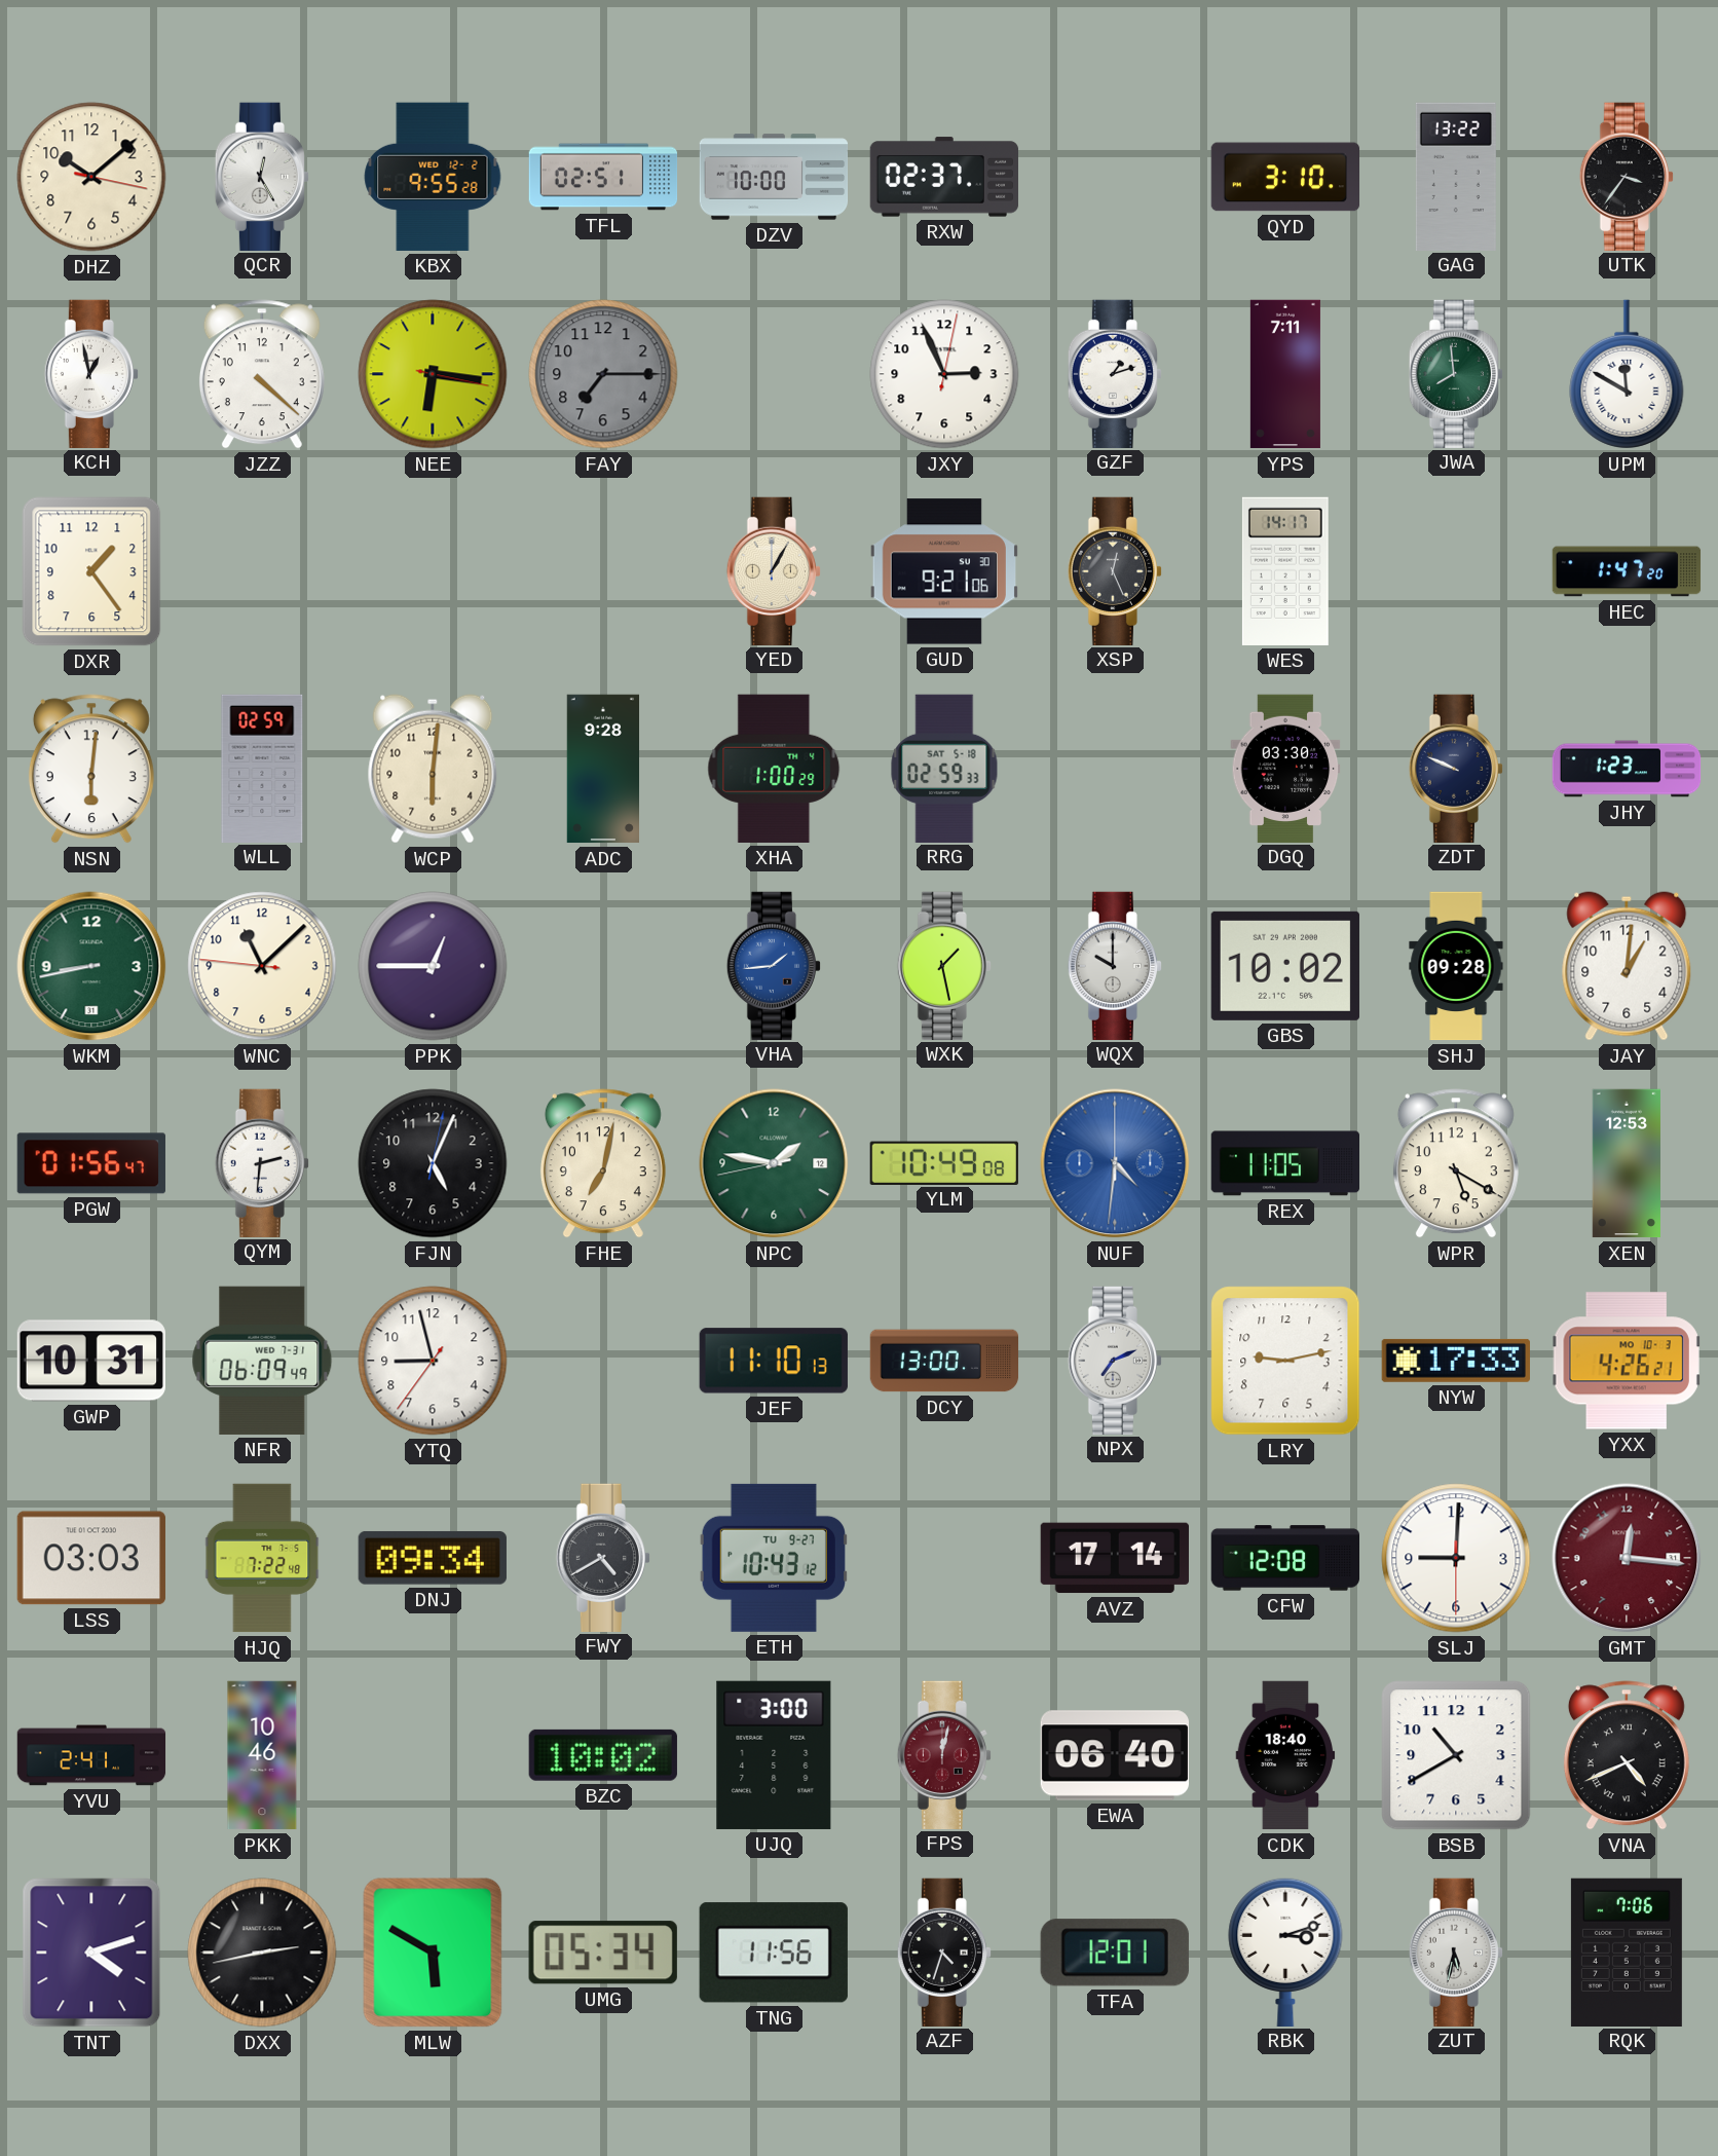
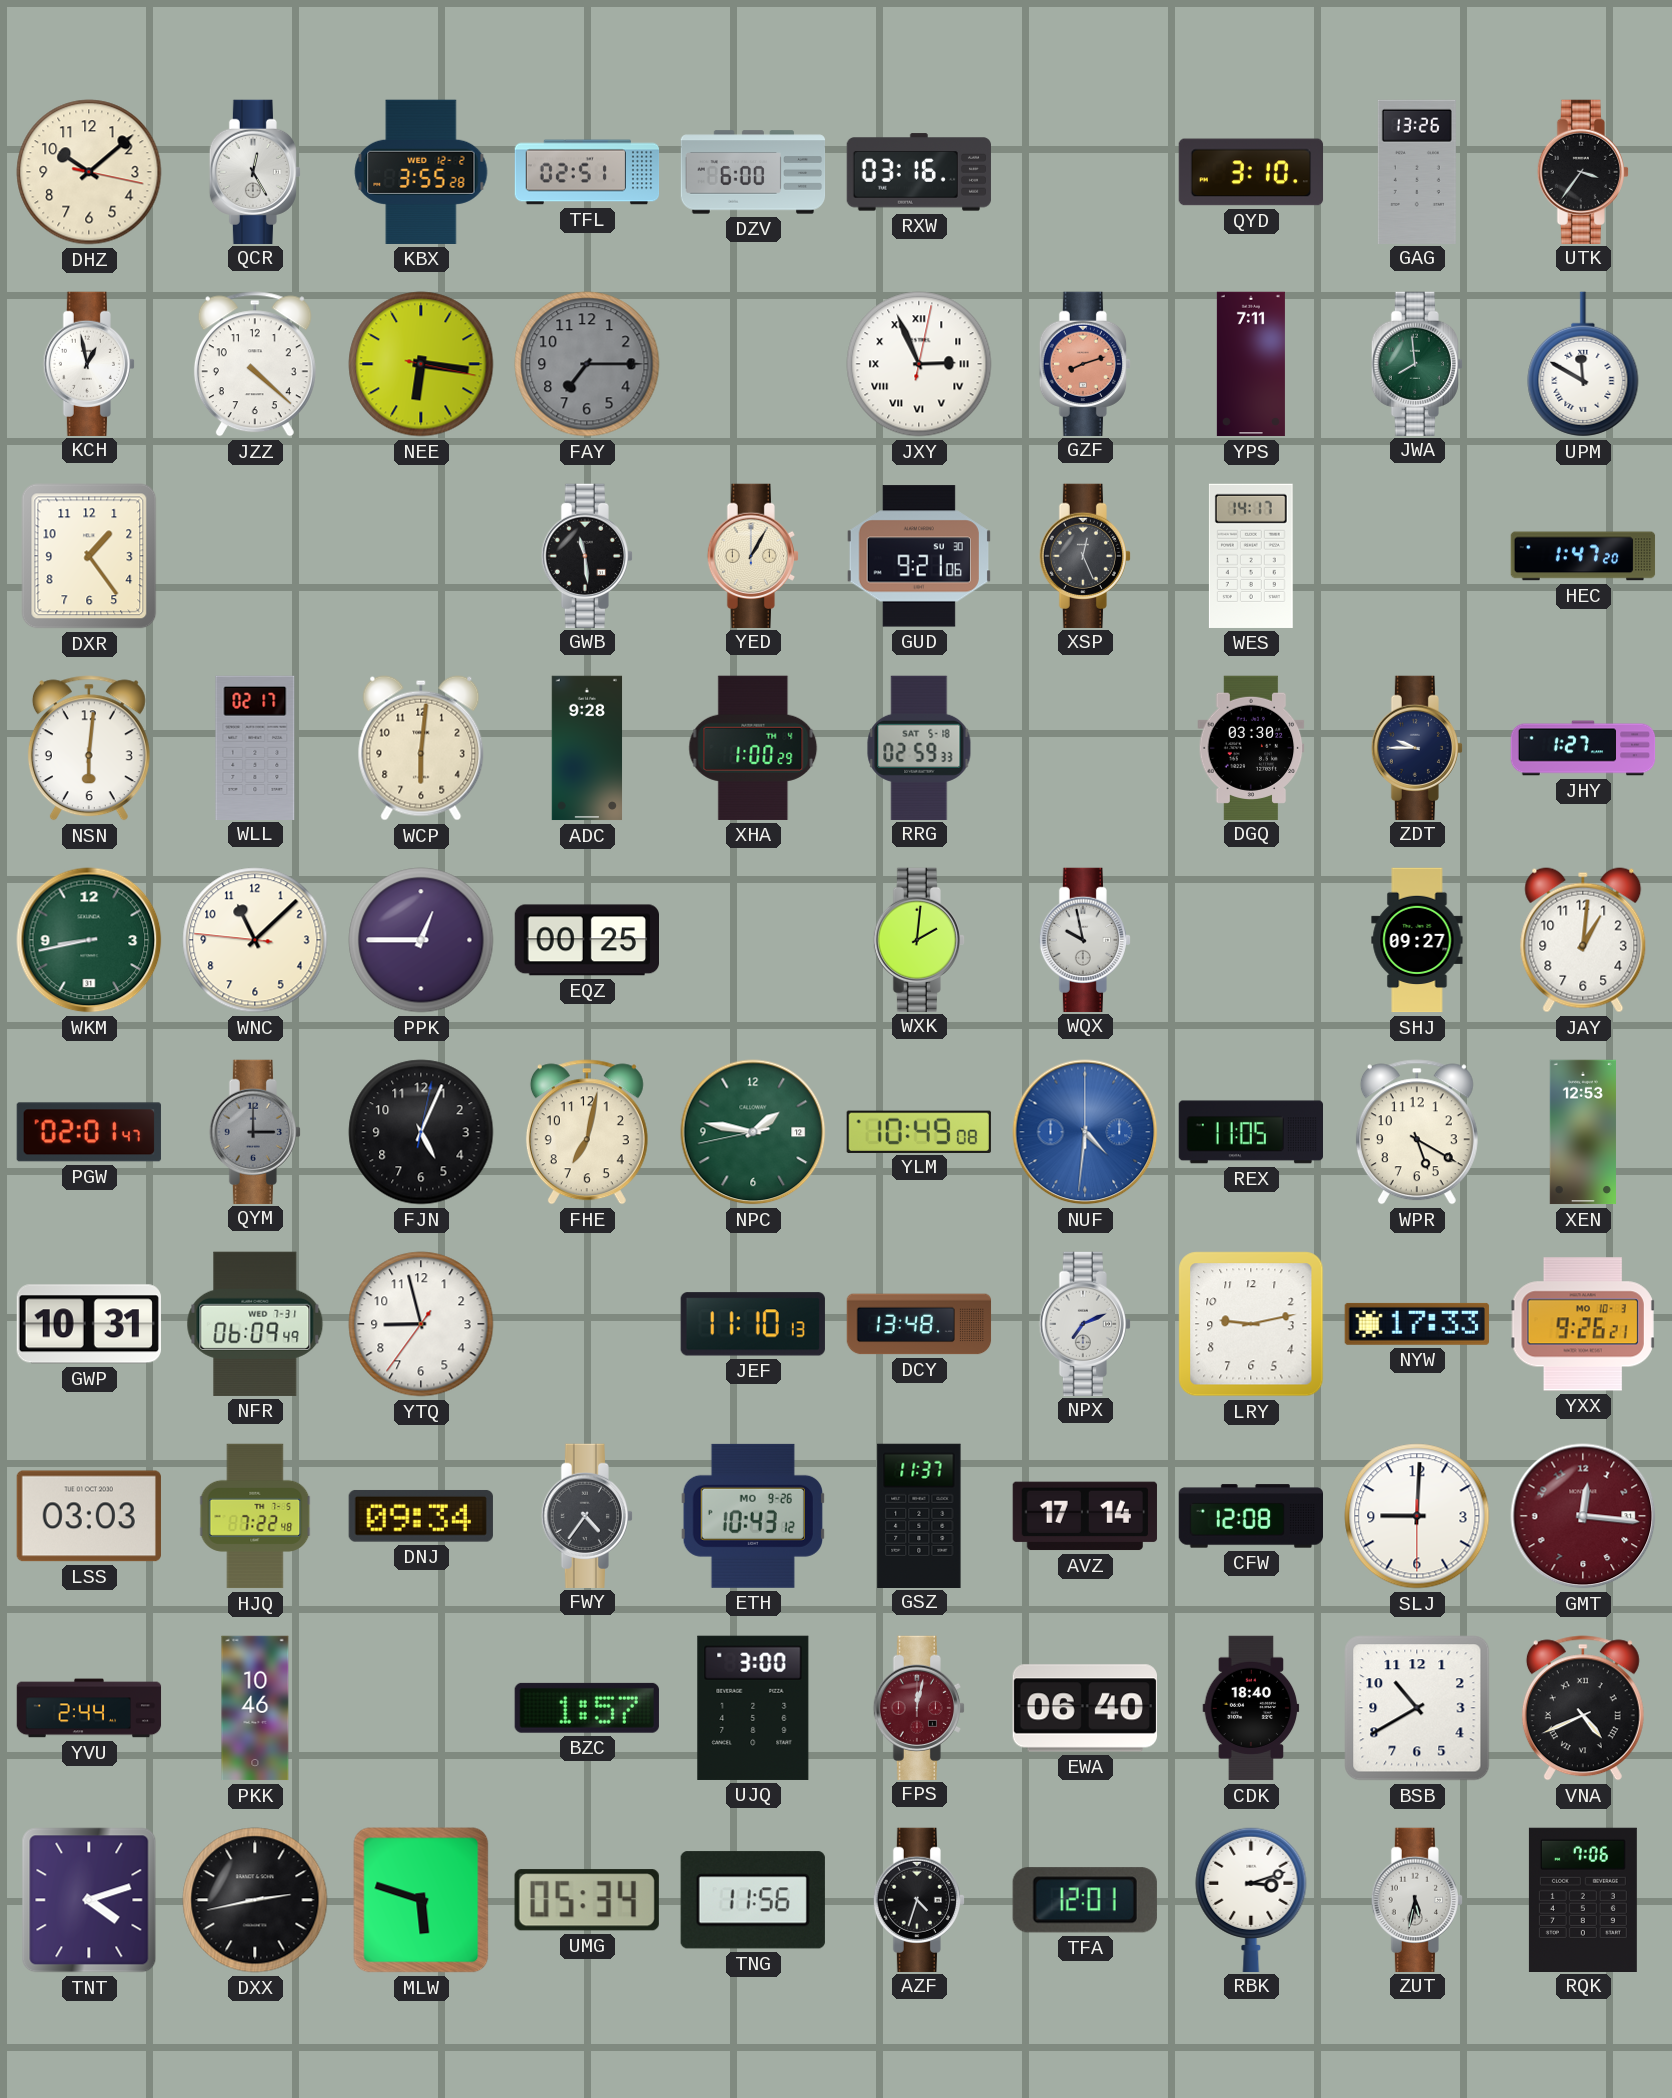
KBX: 9:55 -> 3:55
DZV: 10:00 -> 6:00
RXW: 02:37 -> 03:16
GAG: 13:22 -> 13:26
JXY numerals: Arabic -> Roman
GZF: 1:12 -> 8:12
GZF dial: white -> salmon
GWB: none -> 11:29
WLL: 02:59 -> 02:17
ZDT: 9:49 -> 9:45
JHY: 1:23 -> 1:27
EQZ: none -> 00:25
VHA: 1:44 -> none
WXK: 1:28 -> 2:01
WQX: 10:00 -> 9:58
GBS: 10:02 -> none
SHJ: 09:28 -> 09:27
PGW: 01:56 -> 02:01
QYM: 2:31 -> 3:00
QYM dial: white -> grey
DCY: 13:00 -> 13:48
YXX: 4:26 -> 9:26
FWY: 4:40 -> 4:36
ETH date: TU 9-27 -> MO 9-26
GSZ: none -> 11:37
YVU: 2:41 -> 2:44
BZC: 10:02 -> 1:57
MLW: 5:50 -> 5:48
